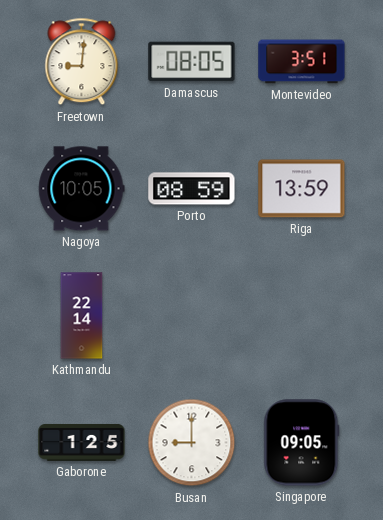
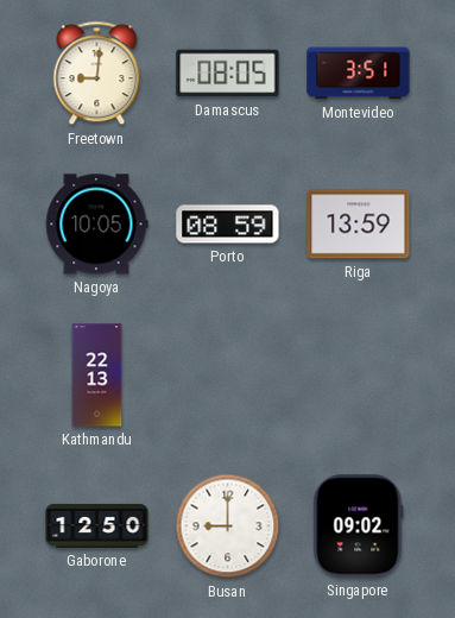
Kathmandu: 22:14 -> 22:13
Gaborone: 1:25 -> 12:50
Singapore: 09:05 -> 09:02
